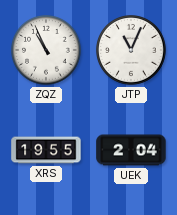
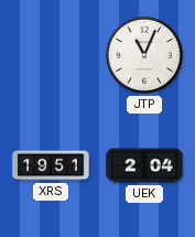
ZQZ: 10:56 -> none
XRS: 19:55 -> 19:51
